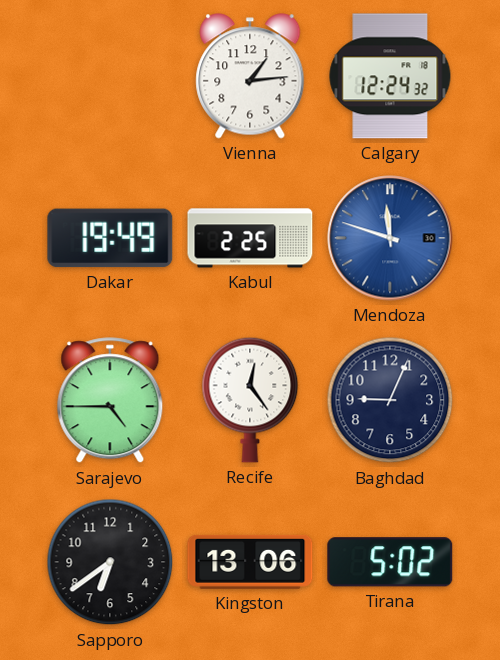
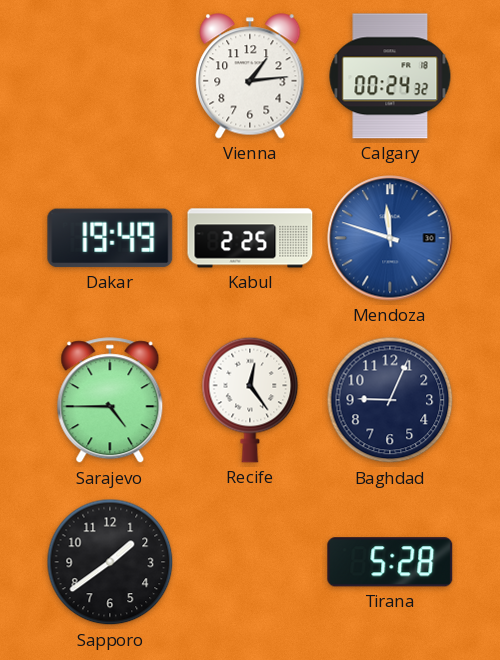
Calgary: 12:24 -> 00:24
Sapporo: 6:39 -> 1:39
Kingston: 13:06 -> none
Tirana: 5:02 -> 5:28
